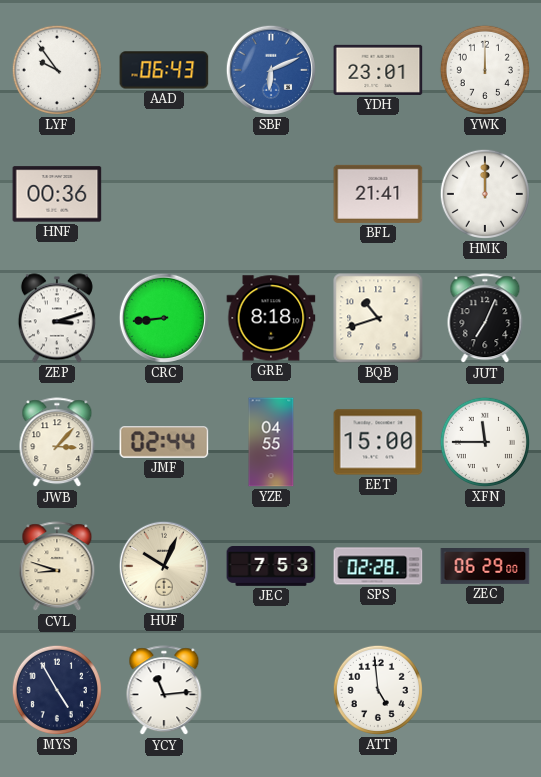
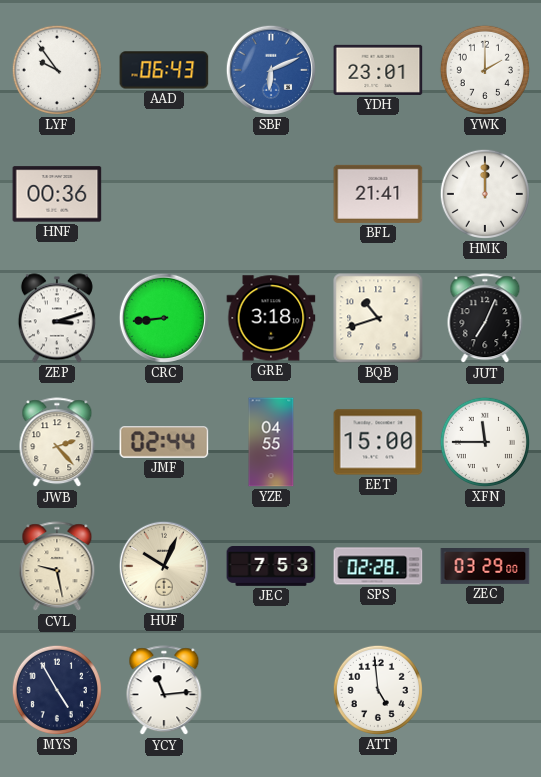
YWK: 12:00 -> 2:00
GRE: 8:18 -> 3:18
JWB: 3:07 -> 2:23
CVL: 8:48 -> 9:28
ZEC: 06:29 -> 03:29
